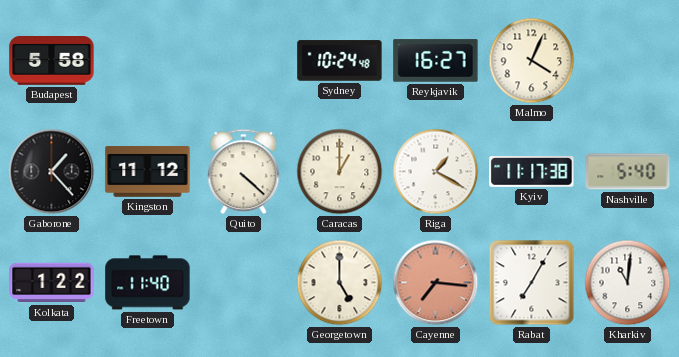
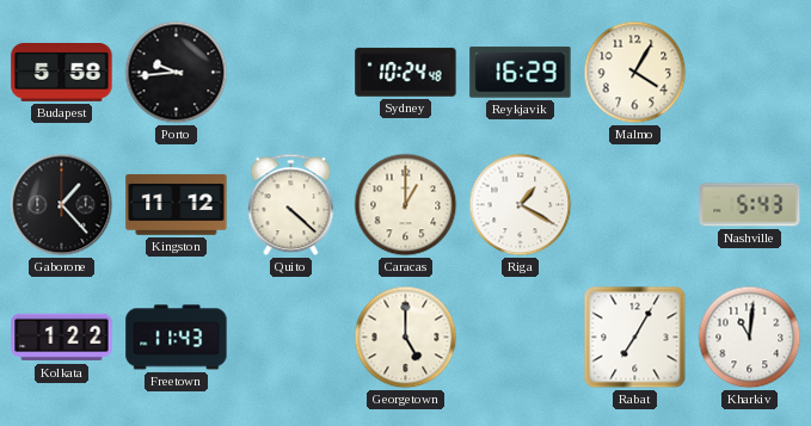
Porto: none -> 9:44
Reykjavik: 16:27 -> 16:29
Malmo: 4:04 -> 4:05
Kyiv: 11:17 -> none
Nashville: 5:40 -> 5:43
Freetown: 11:40 -> 11:43
Cayenne: 7:16 -> none
